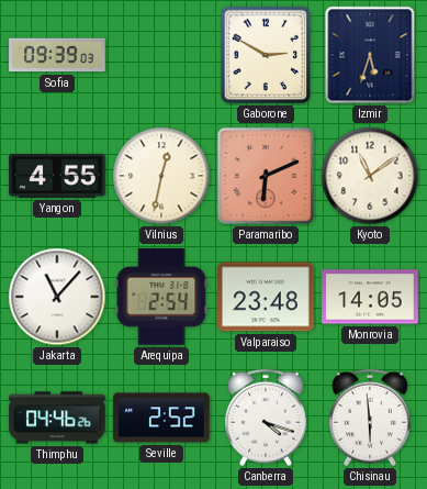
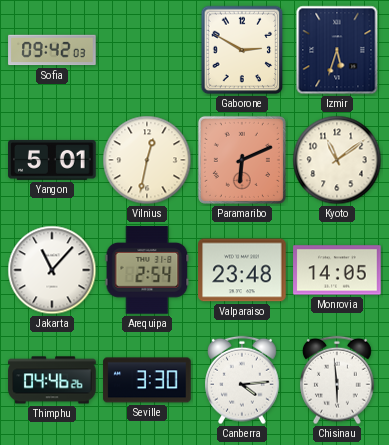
Sofia: 09:39 -> 09:42
Yangon: 4:55 -> 5:01
Seville: 2:52 -> 3:30
Canberra: 4:18 -> 4:14
